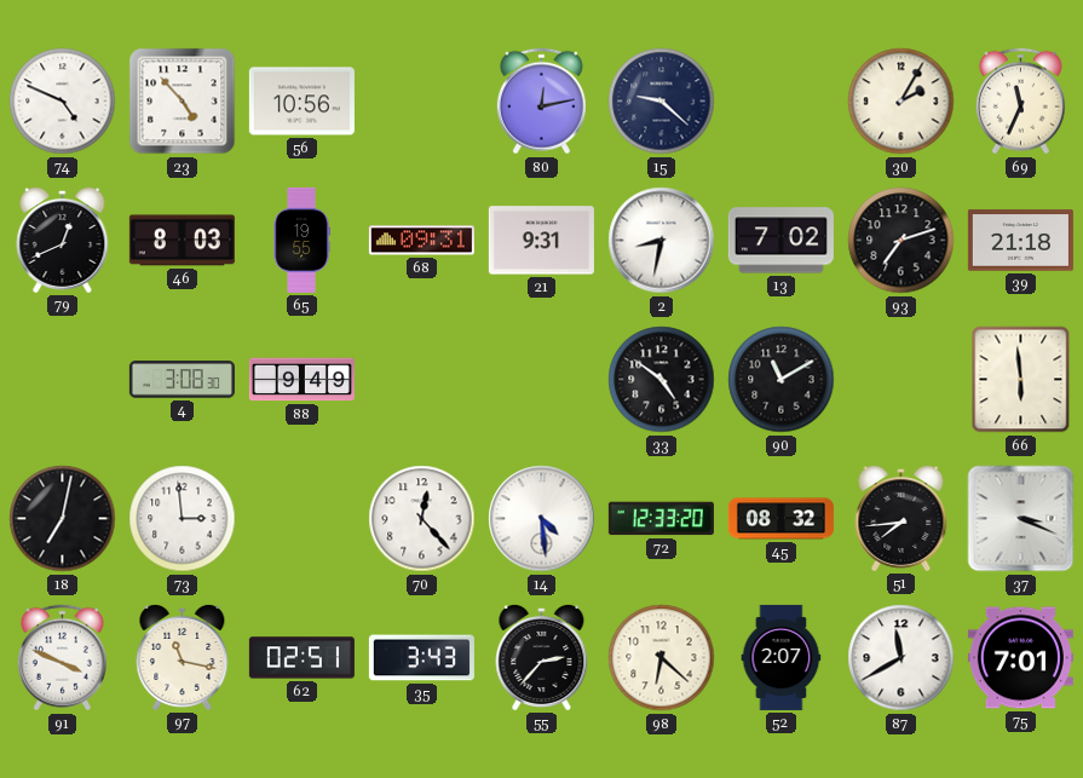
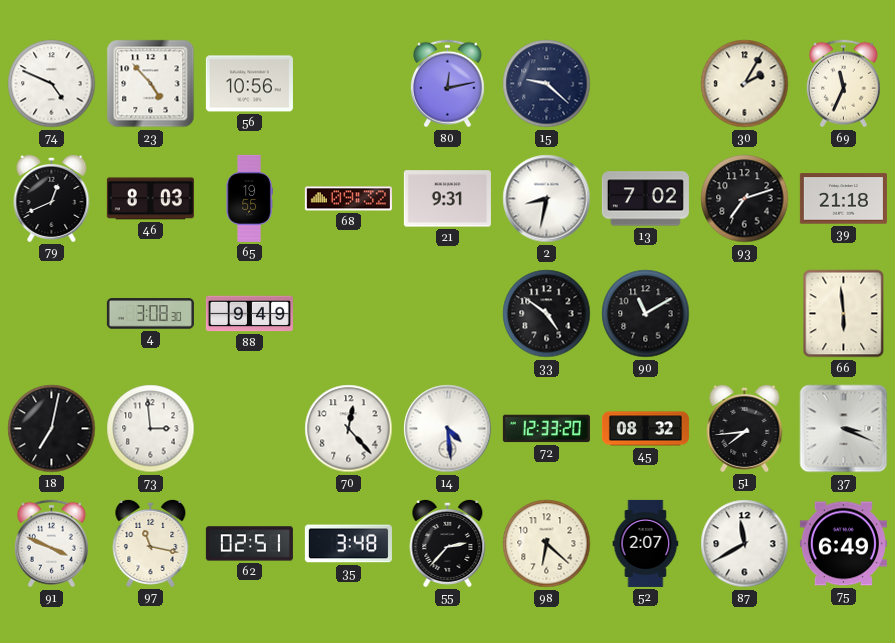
68: 09:31 -> 09:32
35: 3:43 -> 3:48
75: 7:01 -> 6:49
